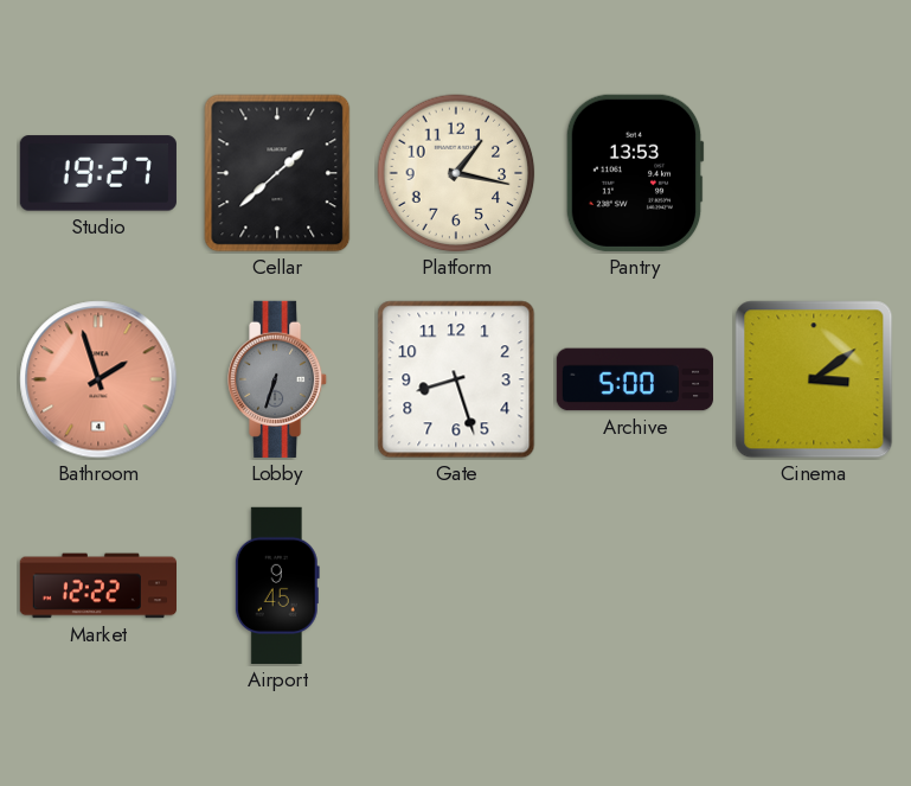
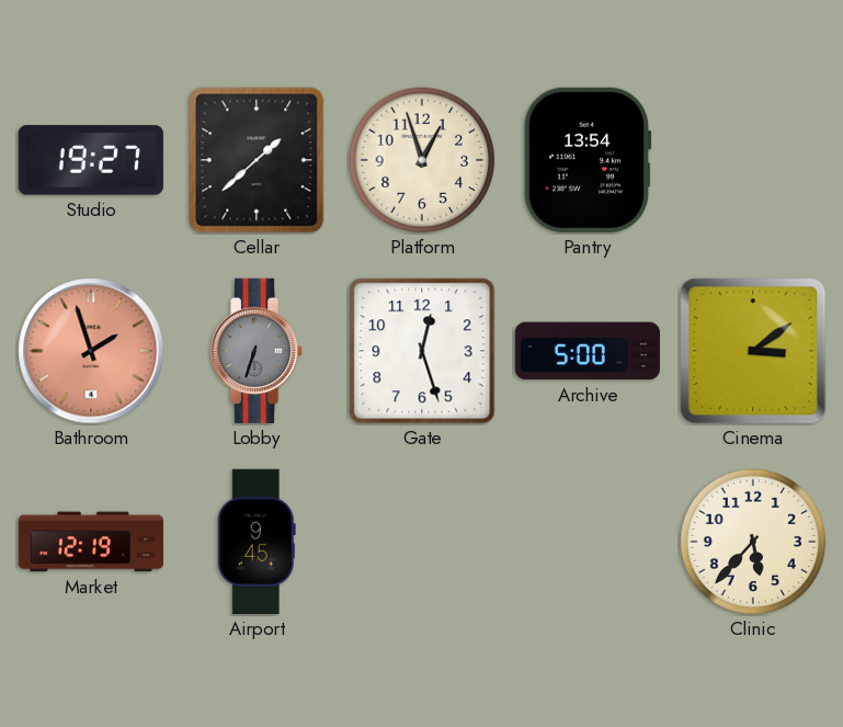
Platform: 1:17 -> 12:57
Pantry: 13:53 -> 13:54
Gate: 8:27 -> 12:27
Market: 12:22 -> 12:19
Clinic: none -> 5:37
